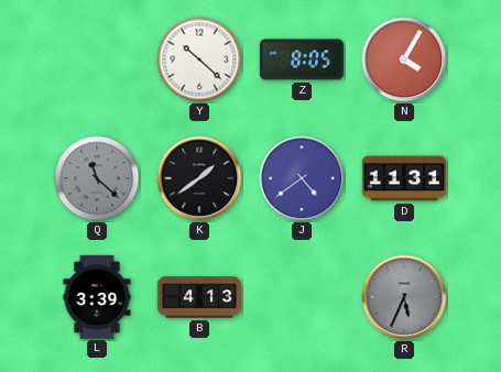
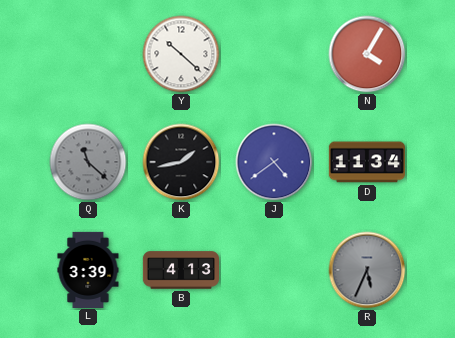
Z: 8:05 -> none
K: 1:39 -> 1:43
D: 11:31 -> 11:34
